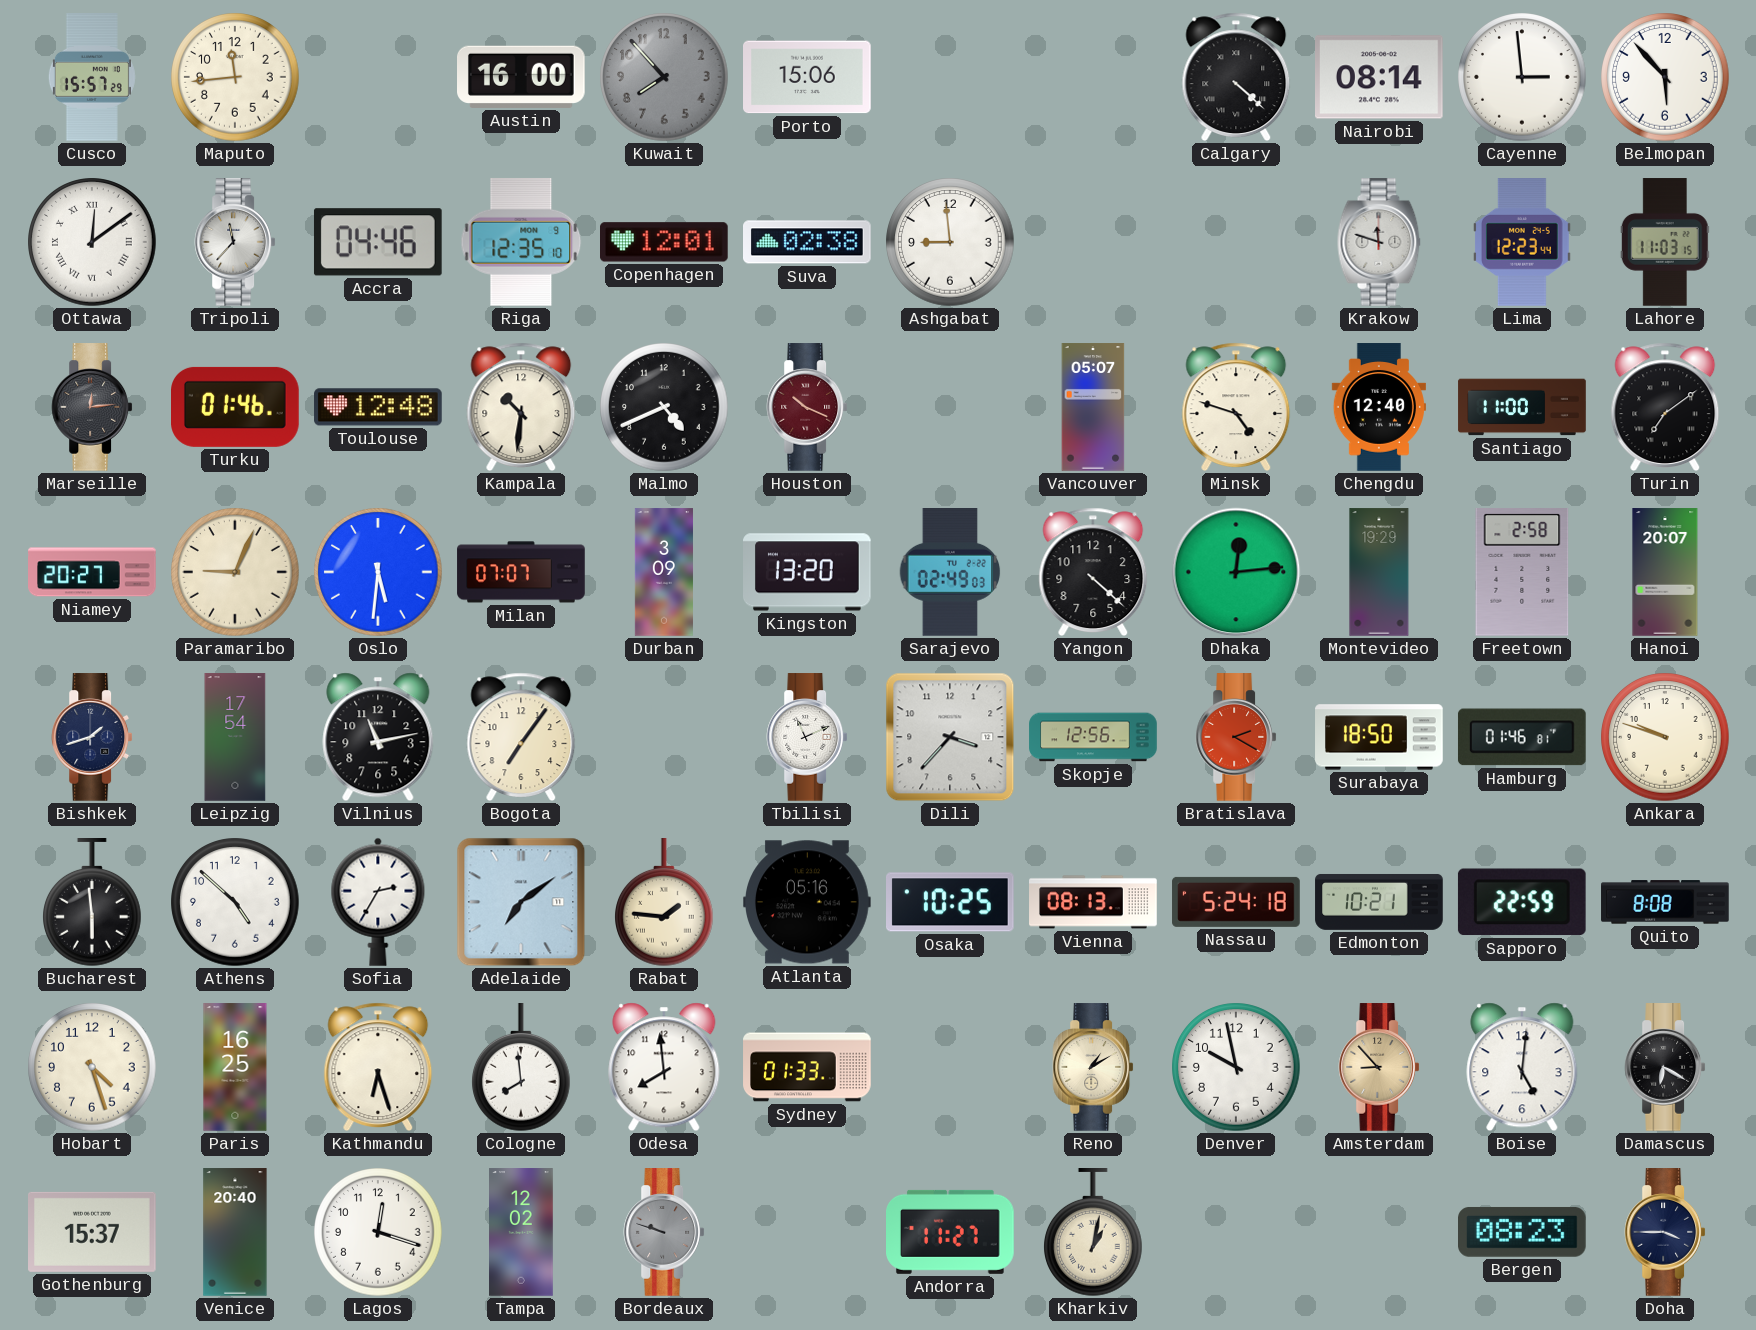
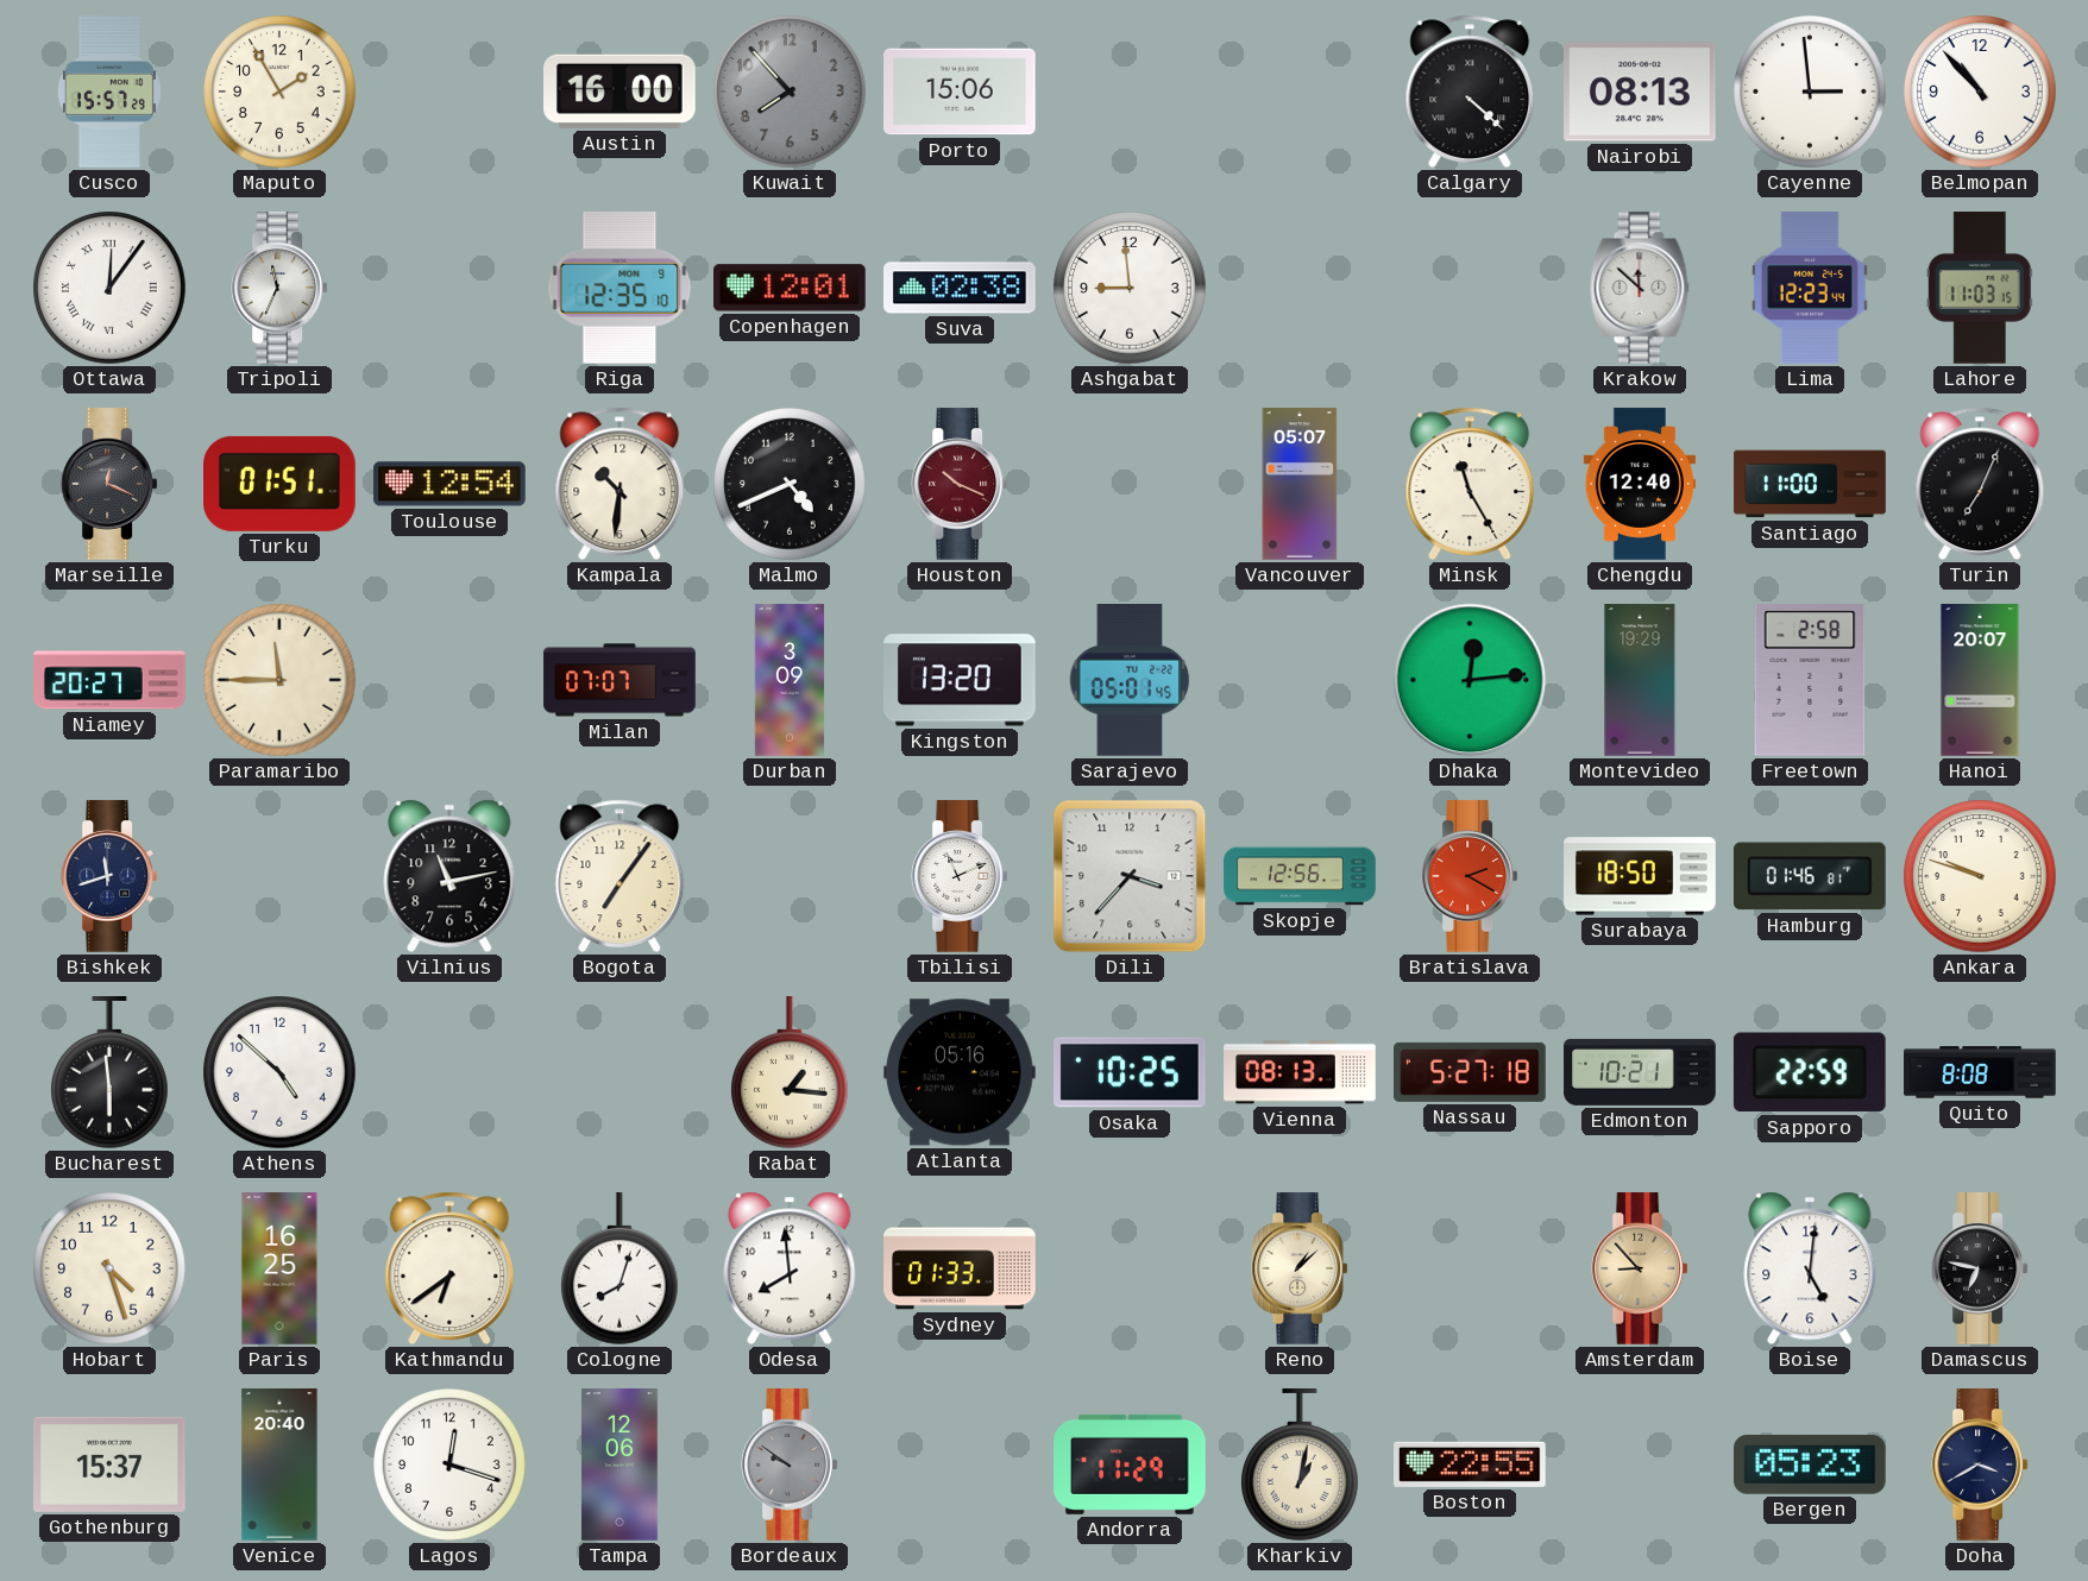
Maputo: 11:44 -> 1:55
Nairobi: 08:14 -> 08:13
Belmopan: 5:53 -> 10:53
Ottawa: 12:09 -> 12:06
Tripoli: 11:37 -> 11:34
Accra: 04:46 -> none
Krakow: 11:48 -> 11:52
Marseille: 12:14 -> 12:19
Turku: 01:46 -> 01:51
Toulouse: 12:48 -> 12:54
Minsk: 4:48 -> 11:25
Turin: 7:09 -> 7:04
Paramaribo: 9:04 -> 11:45
Oslo: 5:31 -> none
Sarajevo: 02:49 -> 05:01
Yangon: 4:22 -> none
Bishkek: 1:42 -> 11:42
Leipzig: 17:54 -> none
Sofia: 2:35 -> none
Adelaide: 7:09 -> none
Rabat: 1:46 -> 1:16
Nassau: 5:24 -> 5:27
Kathmandu: 6:27 -> 6:39
Cologne: 7:59 -> 8:03
Reno: 1:10 -> 1:08
Denver: 9:58 -> none
Damascus: 6:20 -> 6:47
Tampa: 12:02 -> 12:06
Bordeaux: 9:48 -> 9:51
Andorra: 11:27 -> 11:29
Boston: none -> 22:55
Bergen: 08:23 -> 05:23
Doha: 3:45 -> 3:40
